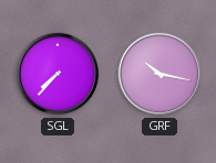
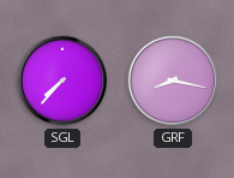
GRF: 10:17 -> 8:17
